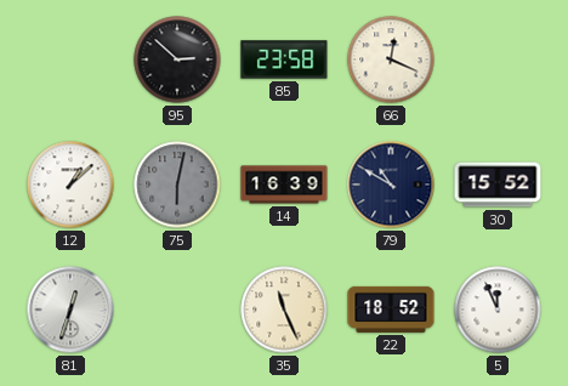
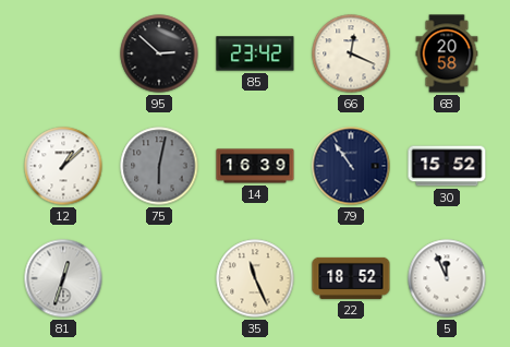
85: 23:58 -> 23:42
68: none -> 20:58
79: 10:50 -> 10:54
